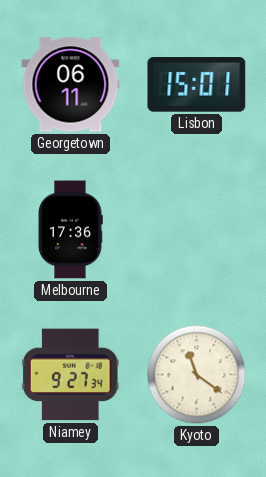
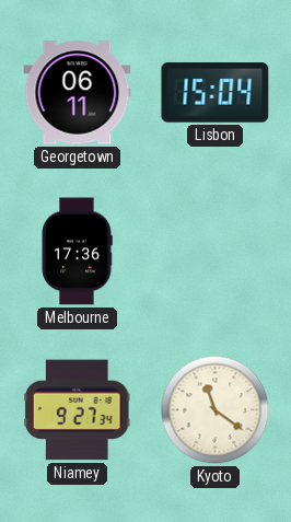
Lisbon: 15:01 -> 15:04
